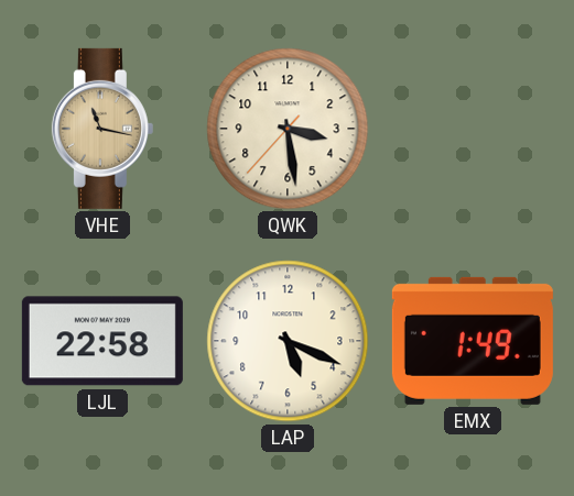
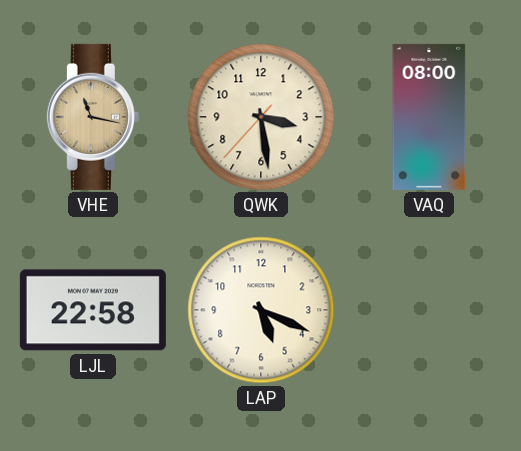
VAQ: none -> 08:00
EMX: 1:49 -> none
